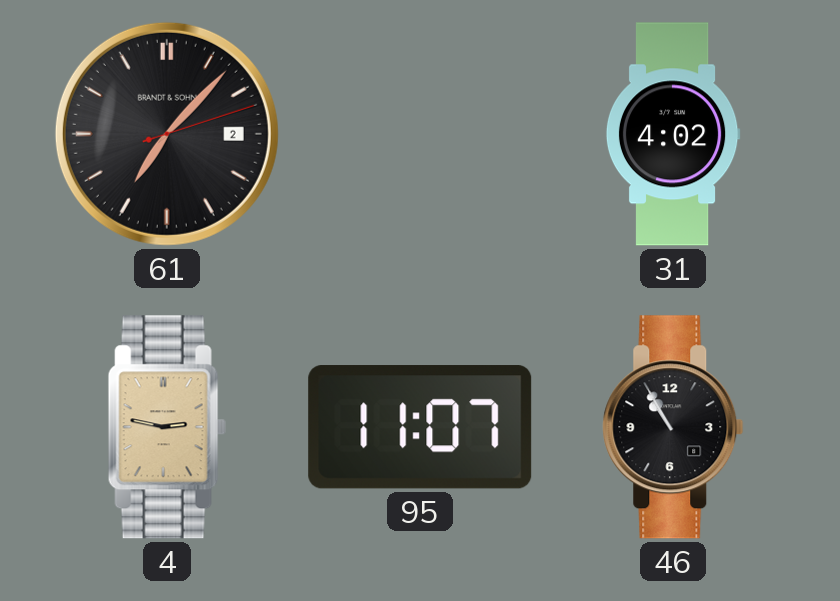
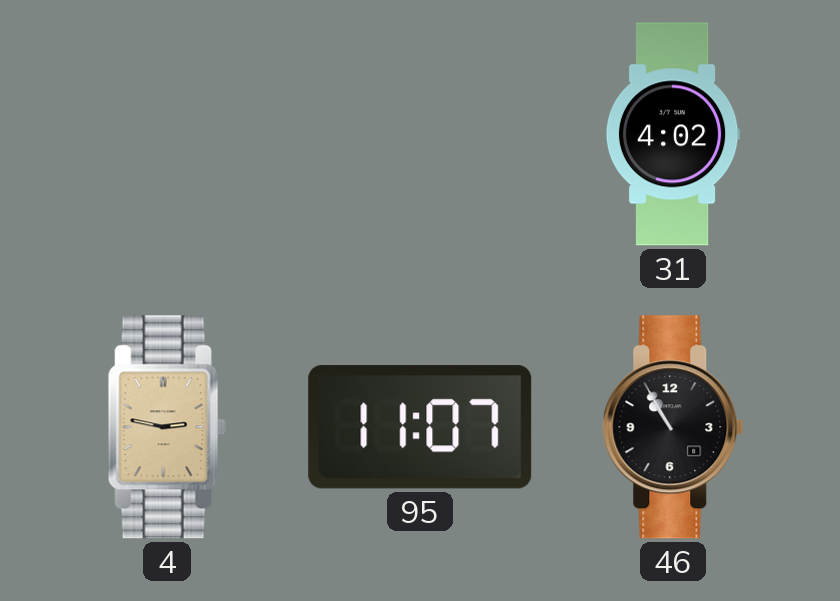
61: 7:07 -> none
